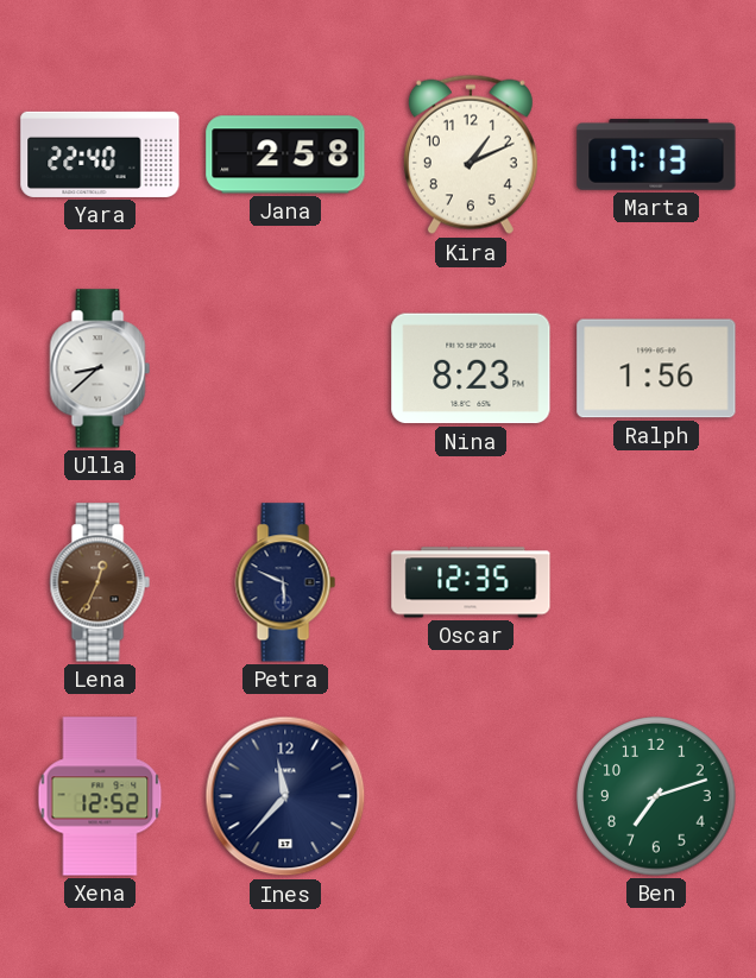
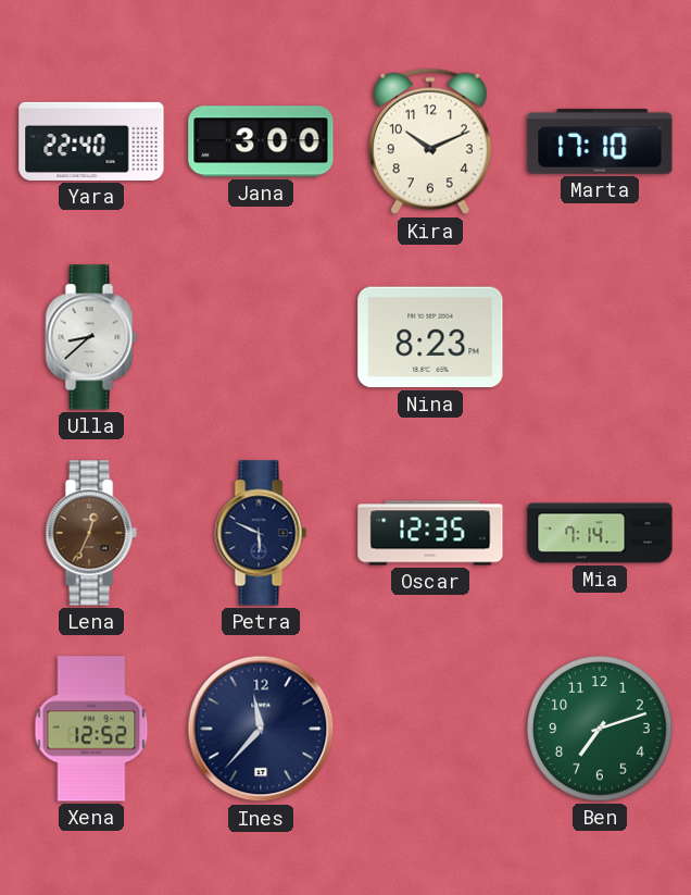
Jana: 2:58 -> 3:00
Kira: 1:11 -> 10:11
Marta: 17:13 -> 17:10
Ralph: 1:56 -> none
Mia: none -> 7:14
